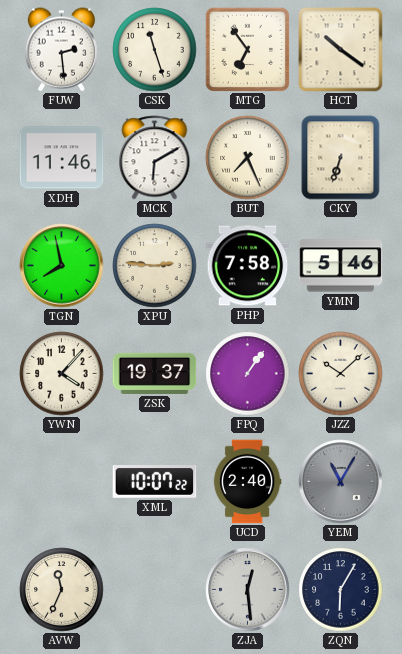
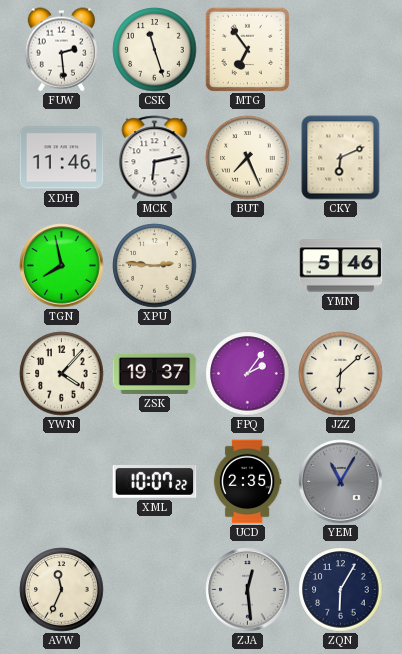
HCT: 10:21 -> none
MCK: 6:10 -> 6:13
CKY: 6:33 -> 6:11
PHP: 7:58 -> none
FPQ: 1:06 -> 2:06
JZZ: 10:08 -> 6:08
UCD: 2:40 -> 2:35
